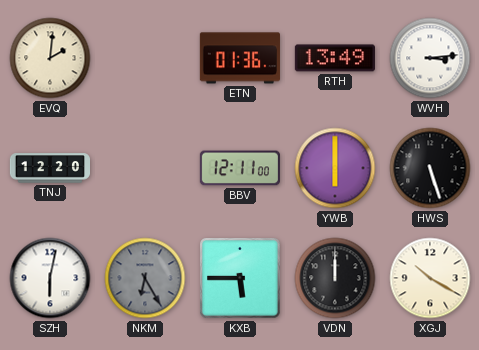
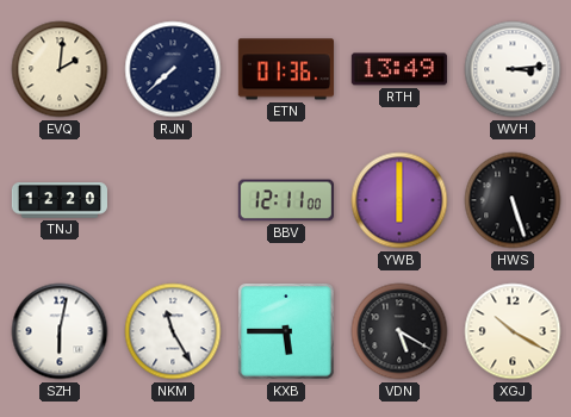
RJN: none -> 7:38
NKM: 6:25 -> 11:25
NKM dial: grey -> white
VDN: 12:00 -> 5:20
